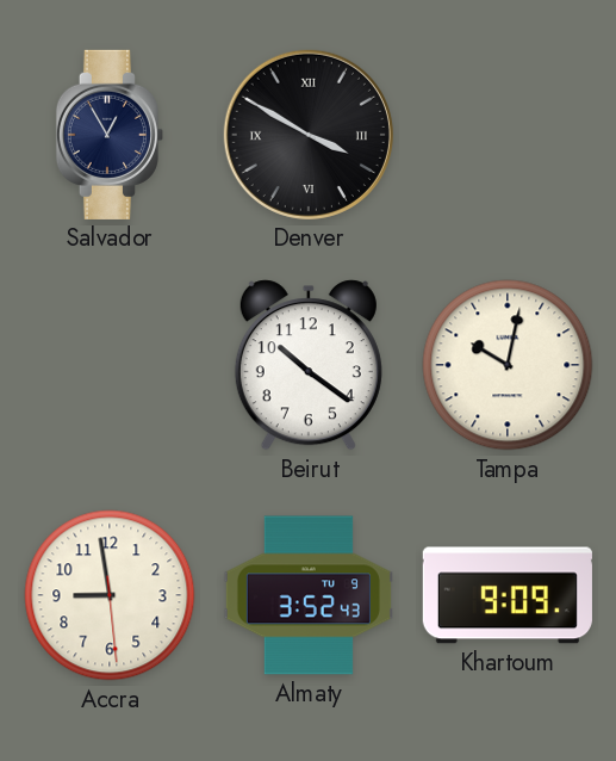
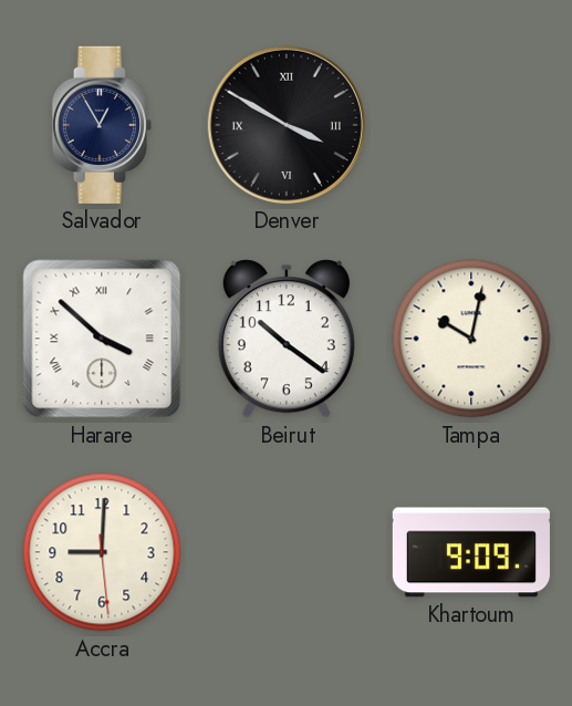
Harare: none -> 3:52
Accra: 8:58 -> 9:00
Almaty: 3:52 -> none
